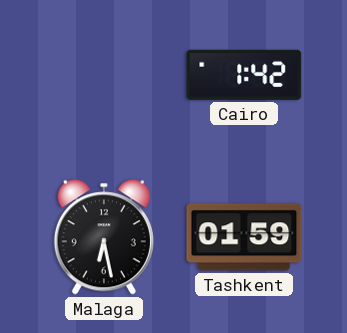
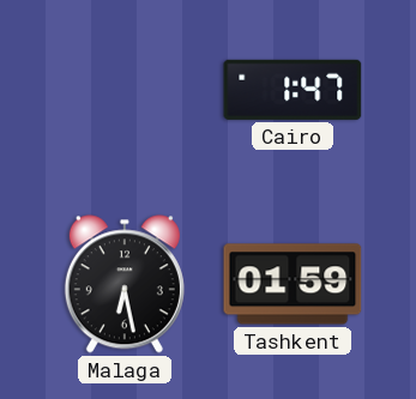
Cairo: 1:42 -> 1:47
